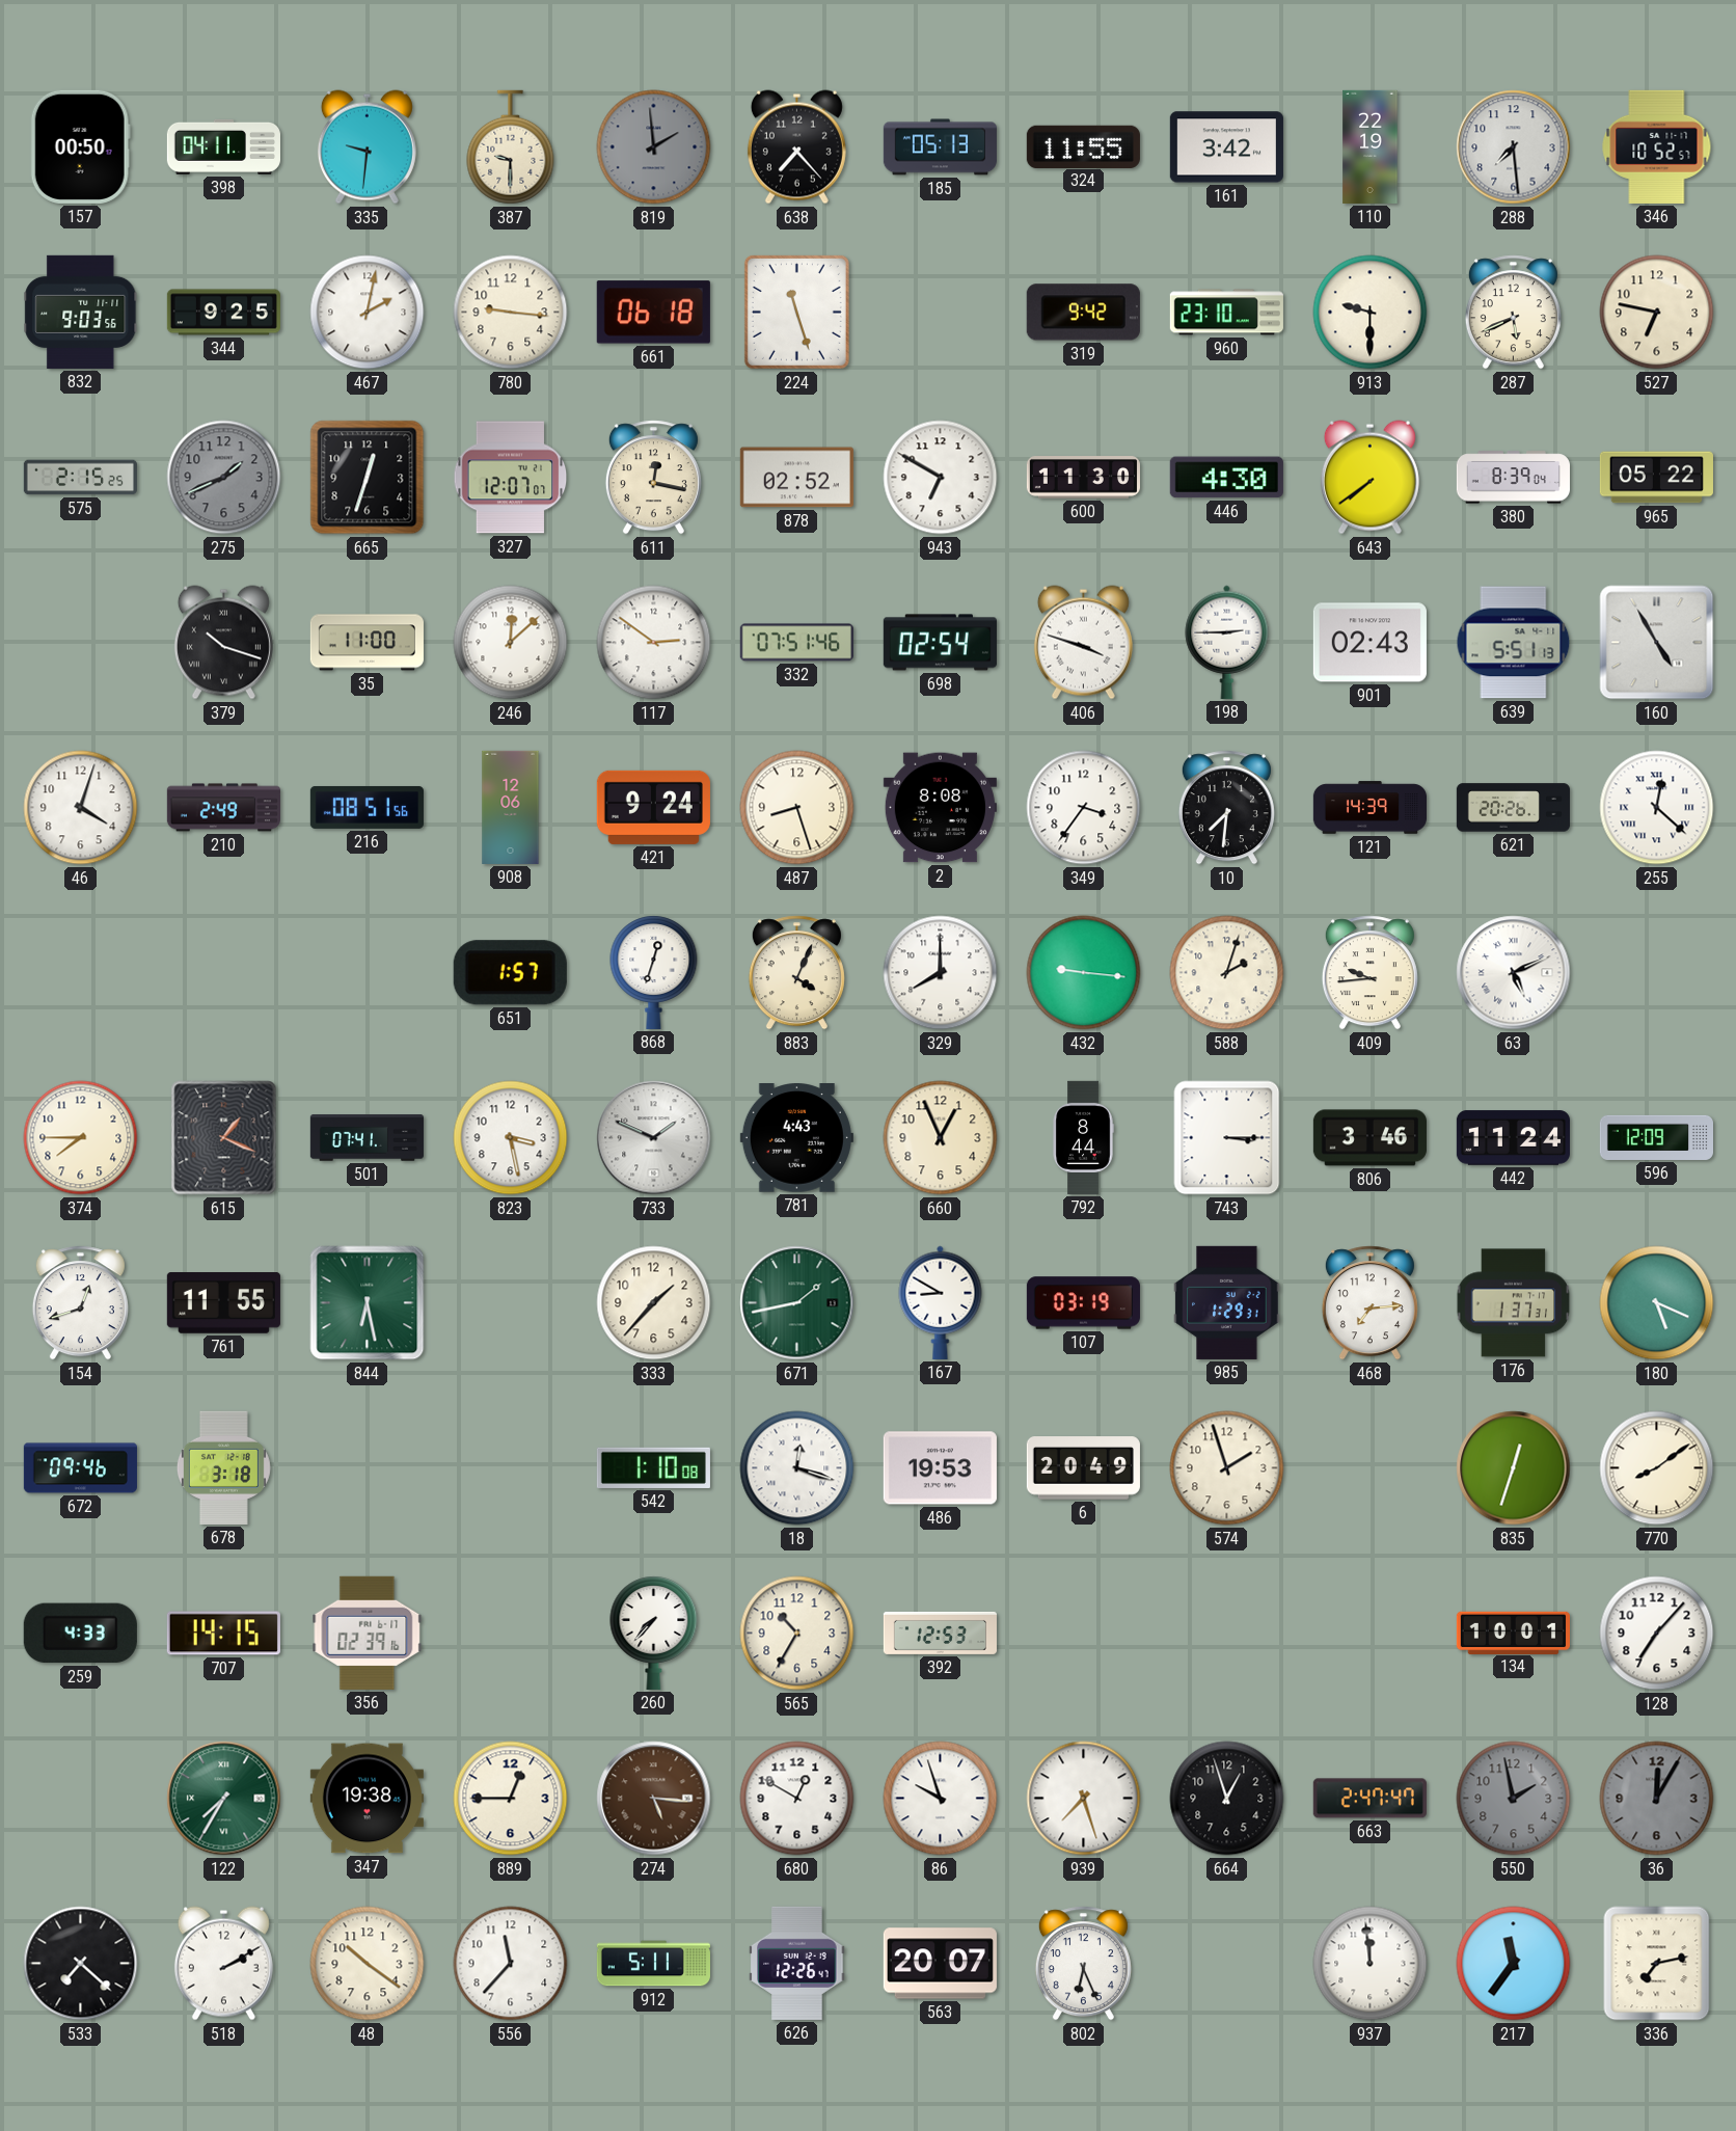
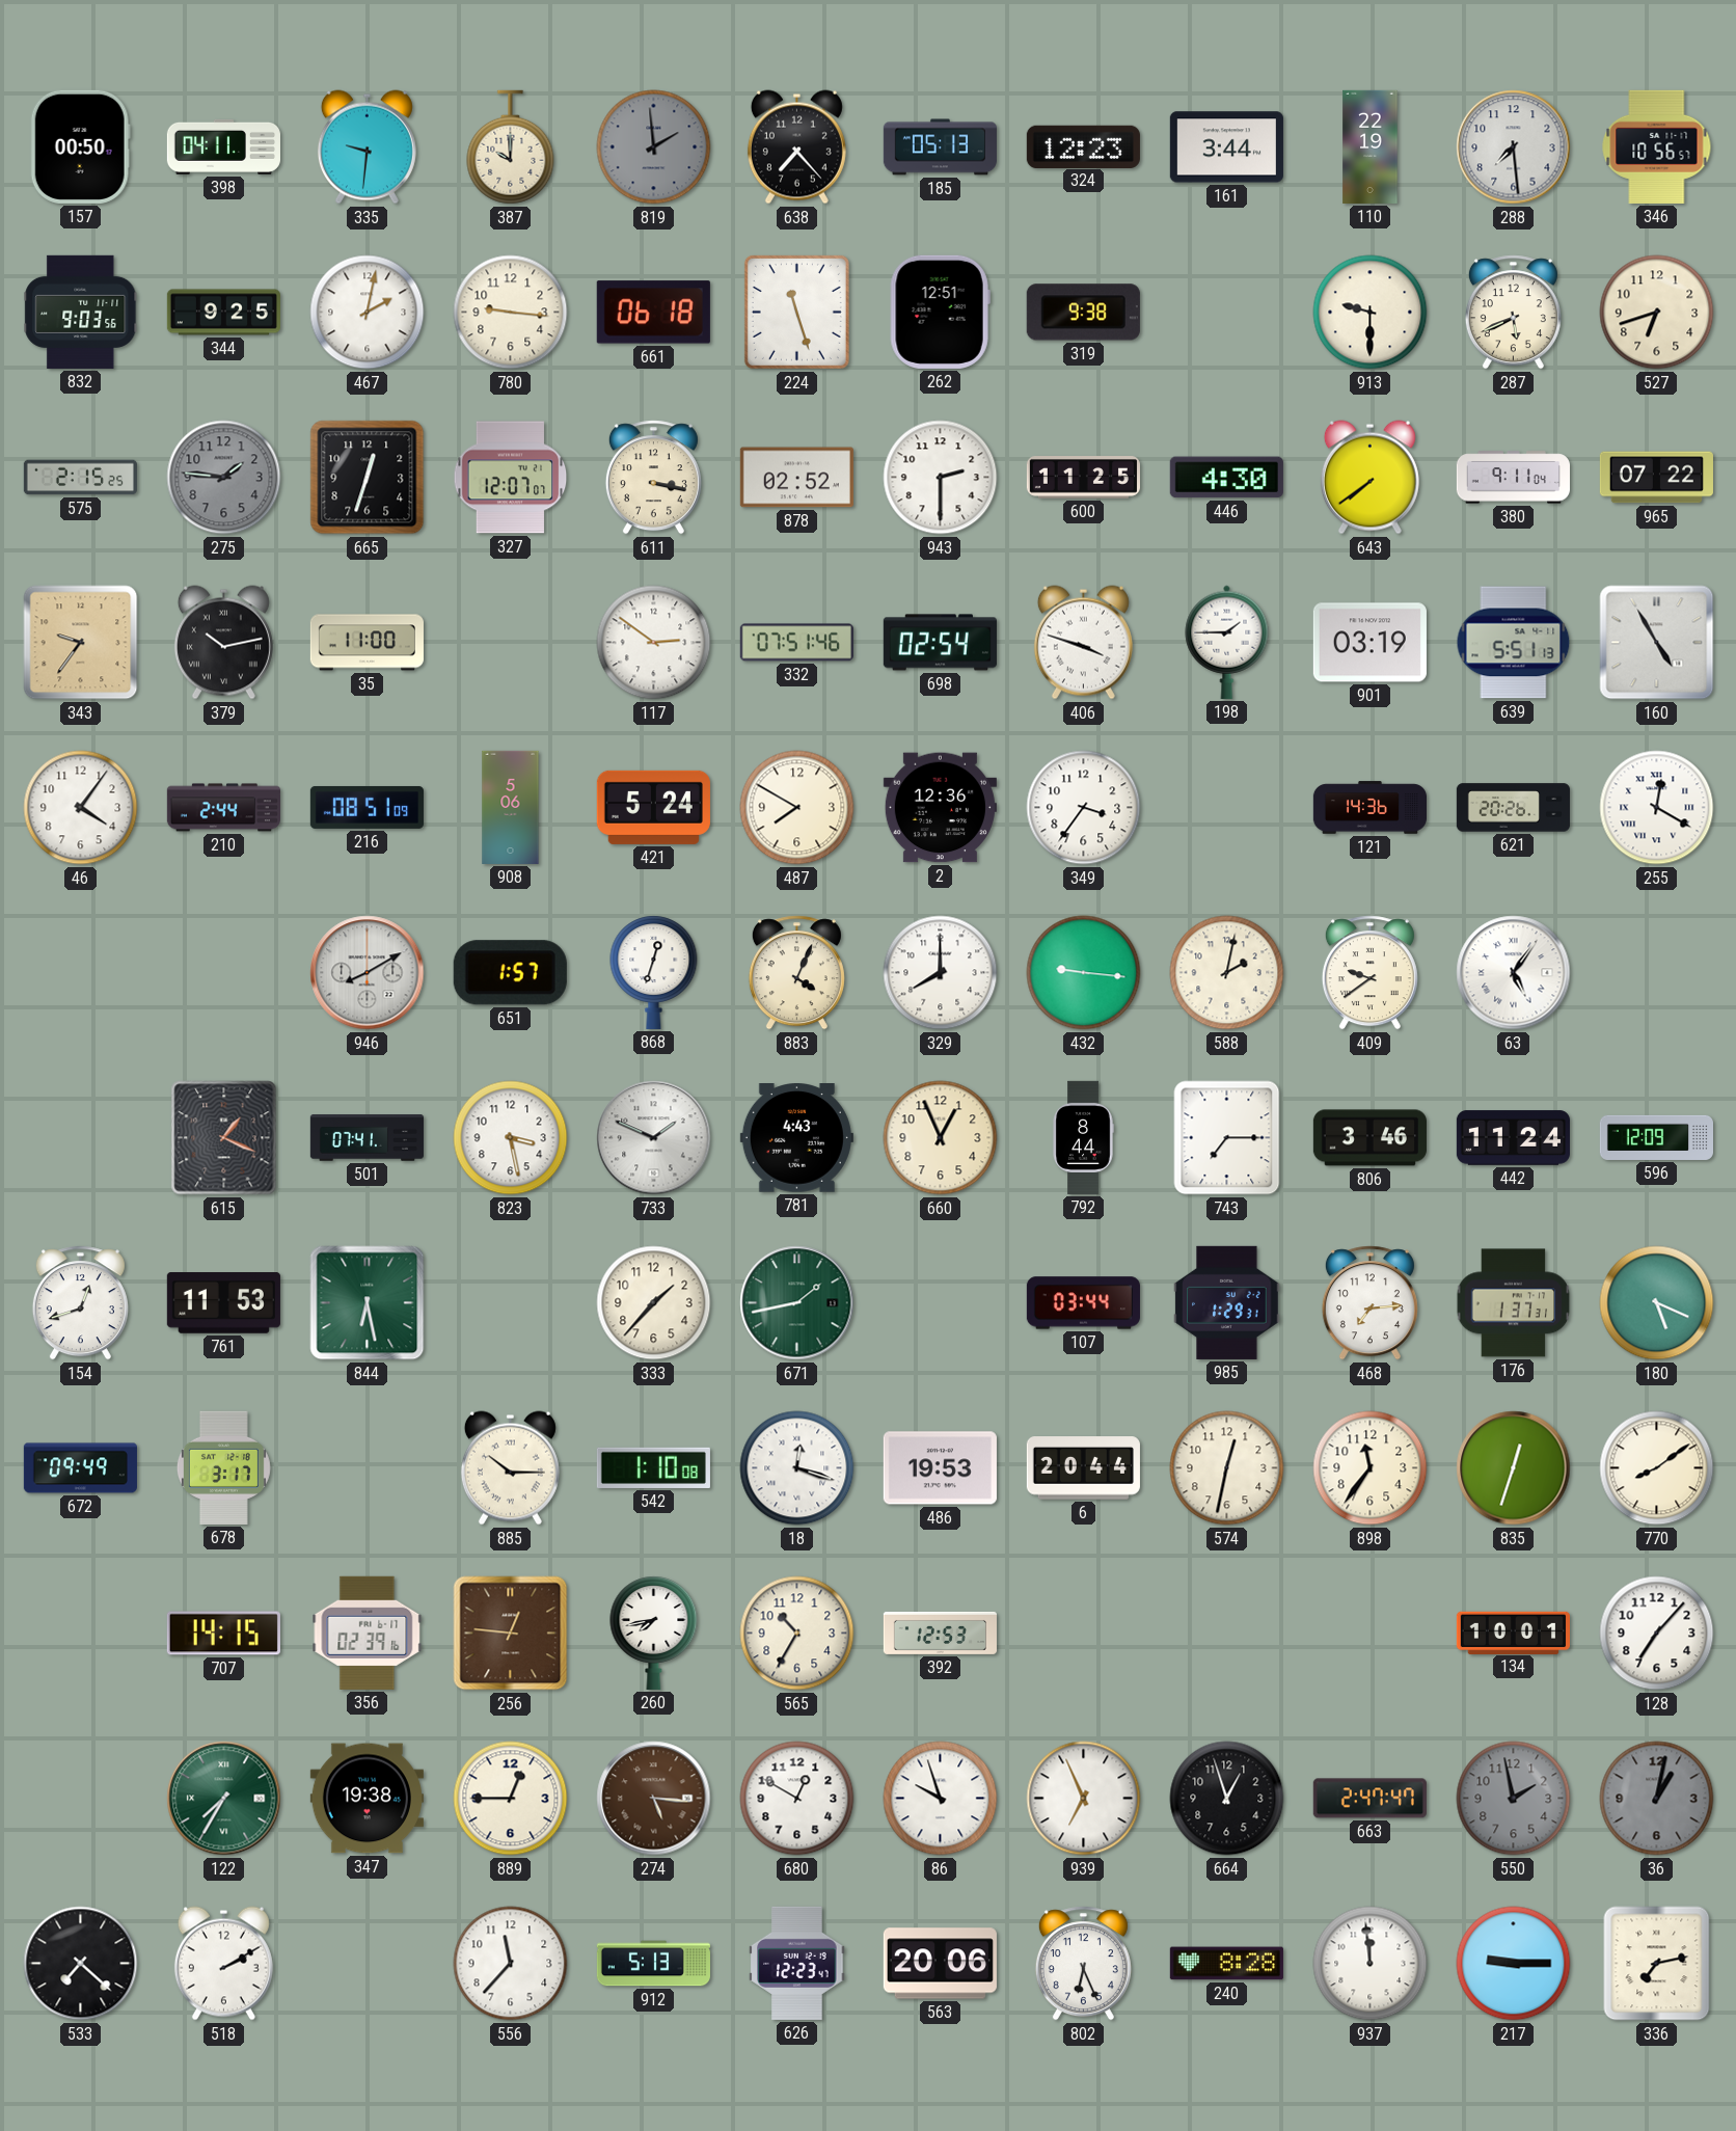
387: 9:30 -> 10:00
324: 11:55 -> 12:23
161: 3:42 -> 3:44
346: 10:52 -> 10:56
262: none -> 12:51
319: 9:42 -> 9:38
960: 23:10 -> none
527: 6:47 -> 6:42
275: 1:41 -> 1:46
611: 12:17 -> 3:17
943: 6:50 -> 2:30
600: 11:30 -> 11:25
380: 8:39 -> 9:11
965: 05:22 -> 07:22
343: none -> 9:36
379: 10:18 -> 10:13
246: 12:08 -> none
198: 2:45 -> 1:45
901: 02:43 -> 03:19
46: 4:03 -> 4:06
210: 2:49 -> 2:44
216: 08:51:56 -> 08:51:09
908: 12:06 -> 5:06
421: 9:24 -> 5:24
487: 8:27 -> 7:50
2: 8:08 -> 12:36
10: 7:31 -> none
121: 14:39 -> 14:36
255: 12:22 -> 12:20
946: none -> 8:10
588: 2:03 -> 2:02
409: 9:44 -> 9:39
63: 5:11 -> 5:06
374: 7:45 -> none
743: 3:15 -> 7:15
761: 11:55 -> 11:53
167: 8:50 -> none
107: 03:19 -> 03:44
672: 09:46 -> 09:49
678: 3:18 -> 3:17
885: none -> 10:15
6: 20:49 -> 20:44
574: 1:57 -> 12:32
898: none -> 11:36
259: 4:33 -> none
256: none -> 12:46
260: 7:37 -> 7:43
939: 7:27 -> 6:56
36: 12:05 -> 1:02
48: 10:21 -> none
912: 5:11 -> 5:13
626: 12:26 -> 12:23
563: 20:07 -> 20:06
240: none -> 8:28
217: 11:36 -> 9:15
